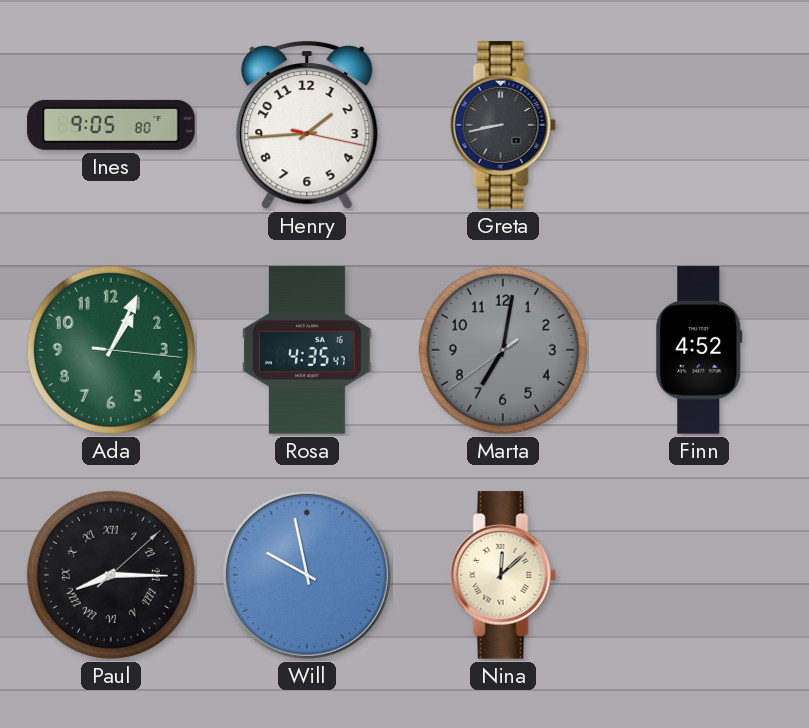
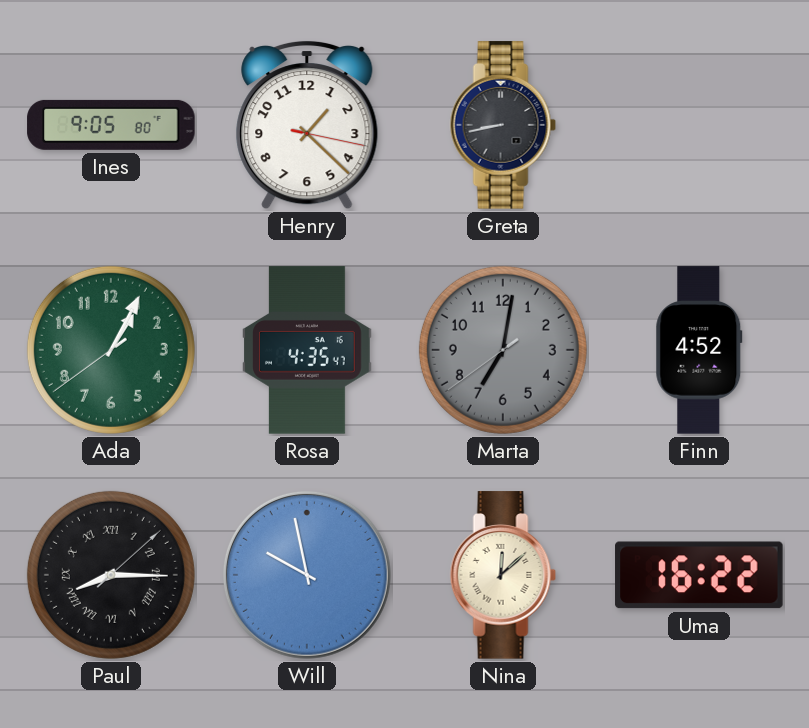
Henry: 1:44 -> 1:22
Ada: 1:04:16 -> 1:04:39
Uma: none -> 16:22
